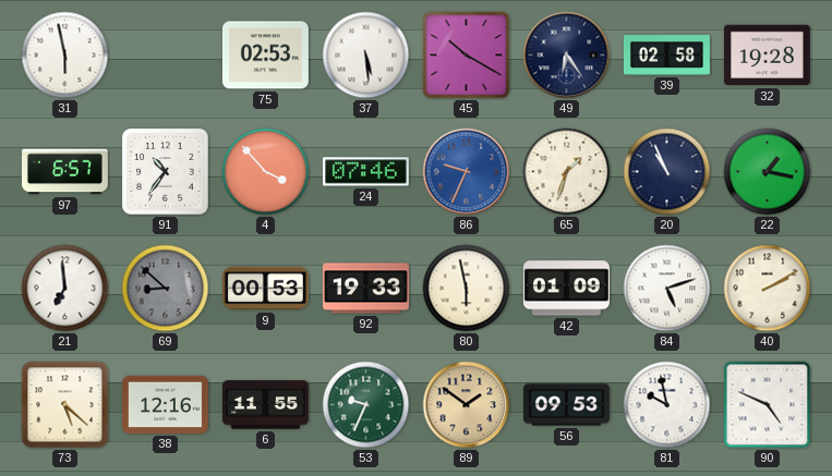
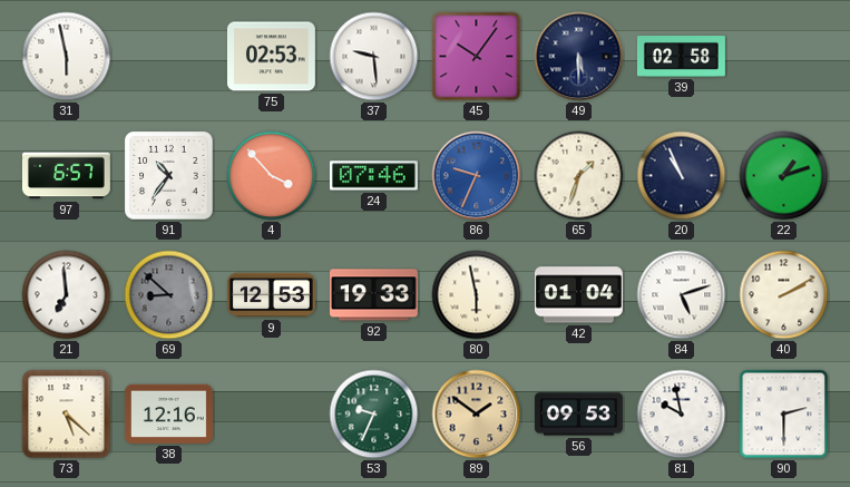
37: 5:29 -> 9:29
45: 10:20 -> 10:06
49: 6:24 -> 5:30
32: 19:28 -> none
22: 1:17 -> 1:12
9: 00:53 -> 12:53
42: 01:09 -> 01:04
6: 11:55 -> none
90: 4:49 -> 2:30
